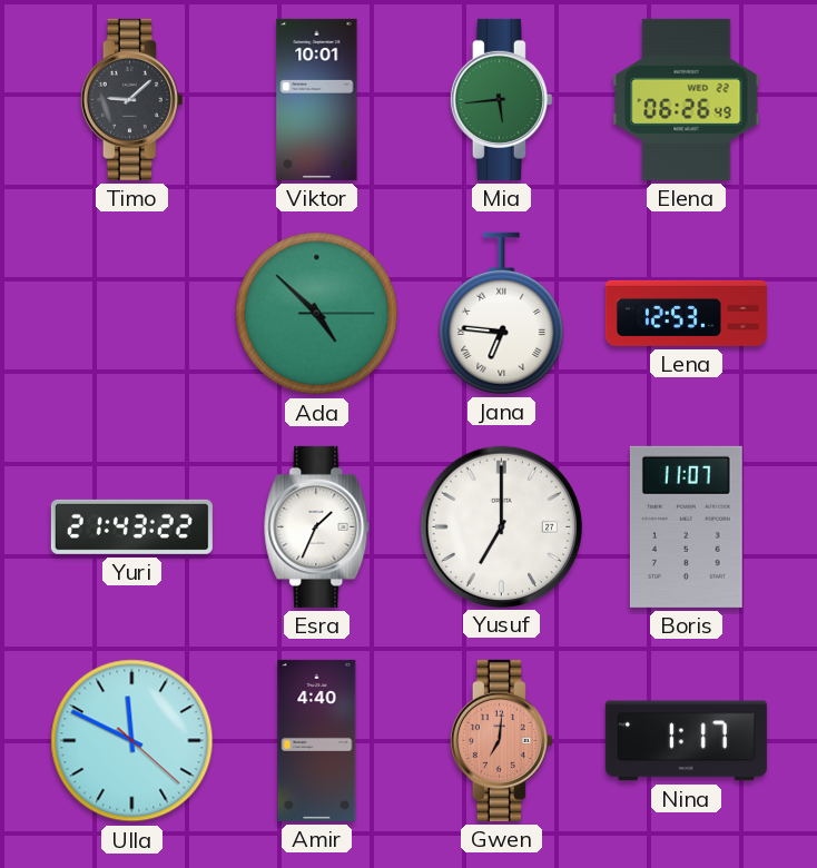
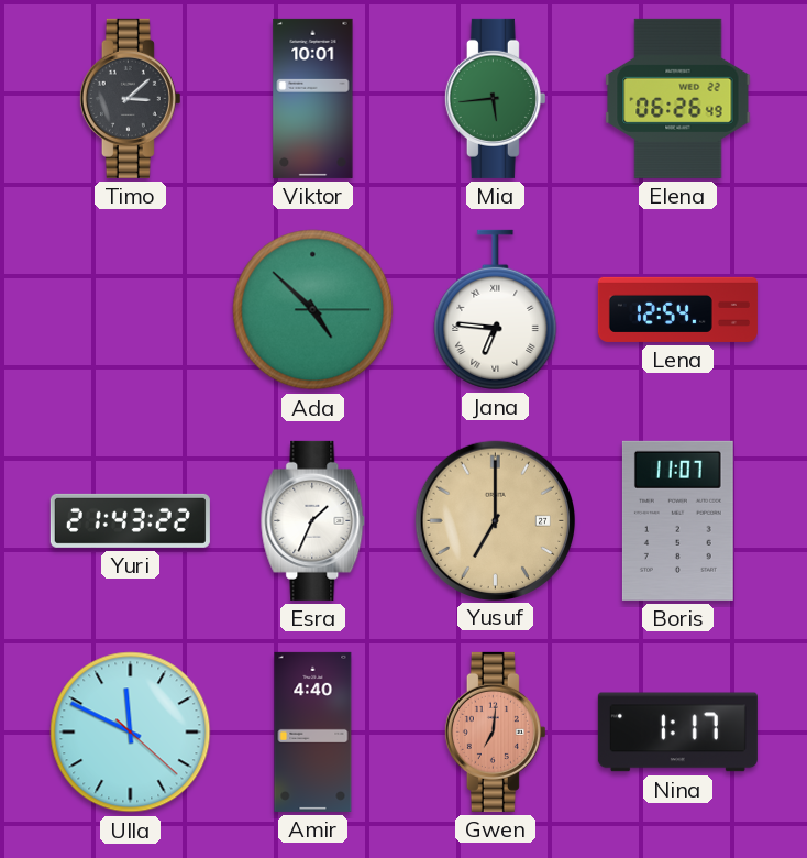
Timo: 9:08 -> 3:08
Lena: 12:53 -> 12:54
Yusuf dial: white -> champagne
